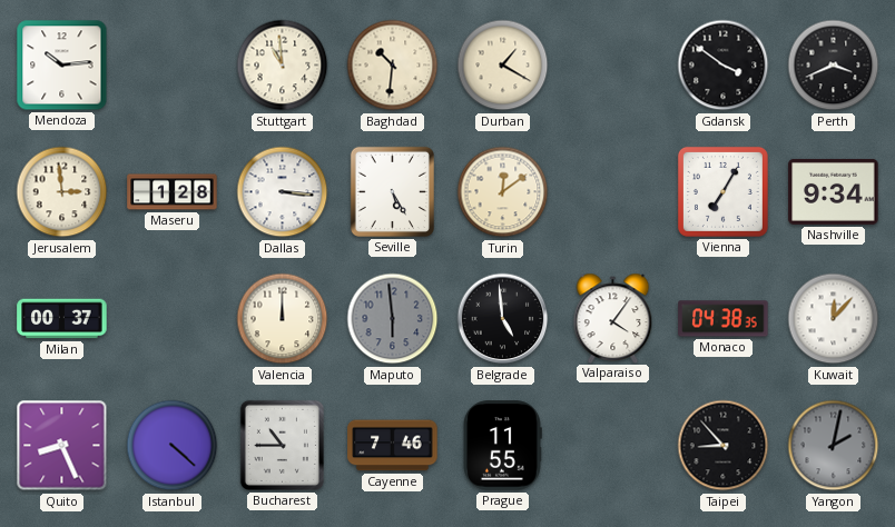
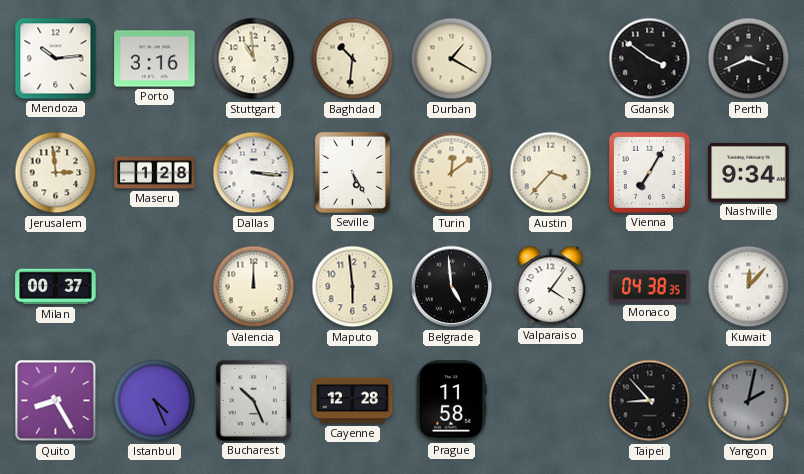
Porto: none -> 3:16
Austin: none -> 3:37
Maputo dial: grey -> cream
Quito: 8:26 -> 8:25
Istanbul: 4:22 -> 4:26
Bucharest: 10:45 -> 10:26
Cayenne: 7:46 -> 12:28
Prague: 11:55 -> 11:58
